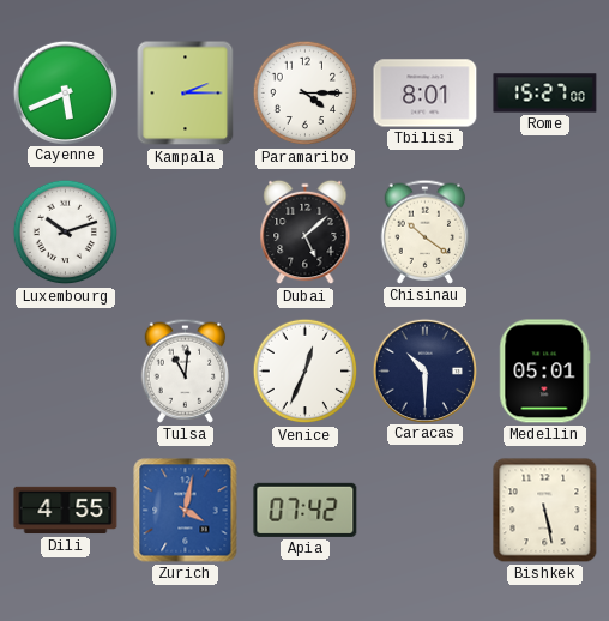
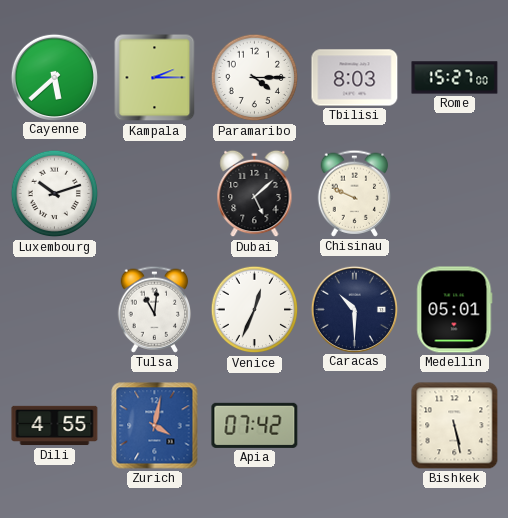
Cayenne: 5:41 -> 5:38
Tbilisi: 8:01 -> 8:03
Chisinau: 10:21 -> 9:49
